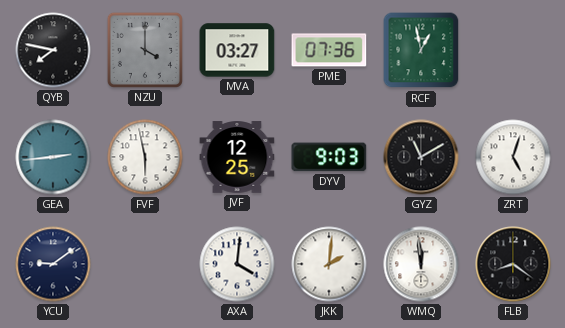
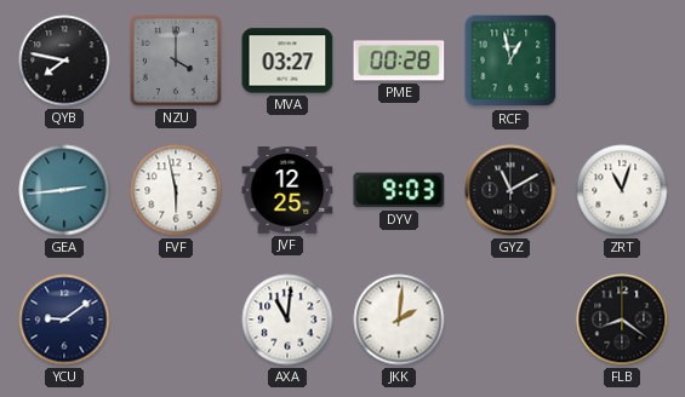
PME: 07:36 -> 00:28
ZRT: 5:03 -> 11:03
AXA: 4:01 -> 11:01
WMQ: 11:59 -> none
